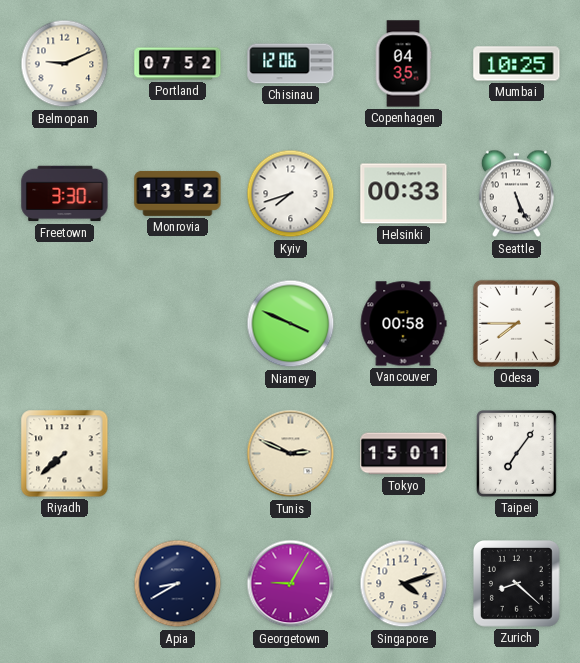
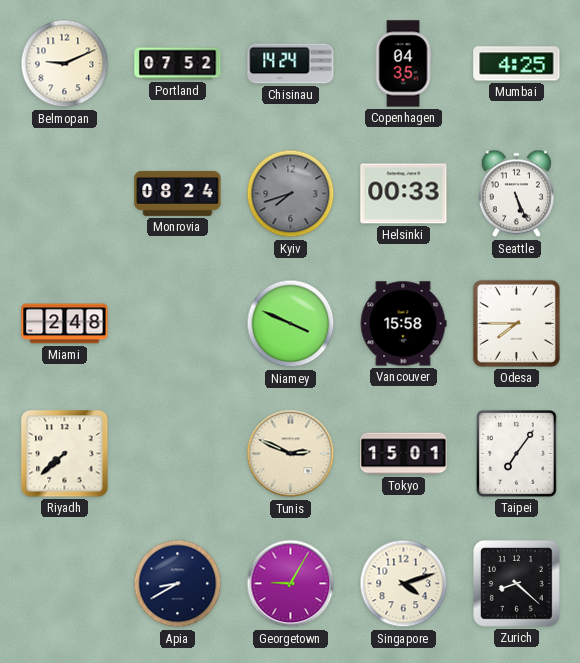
Chisinau: 12:06 -> 14:24
Mumbai: 10:25 -> 4:25
Freetown: 3:30 -> none
Monrovia: 13:52 -> 08:24
Kyiv dial: white -> grey
Miami: none -> 2:48
Vancouver: 00:58 -> 15:58
